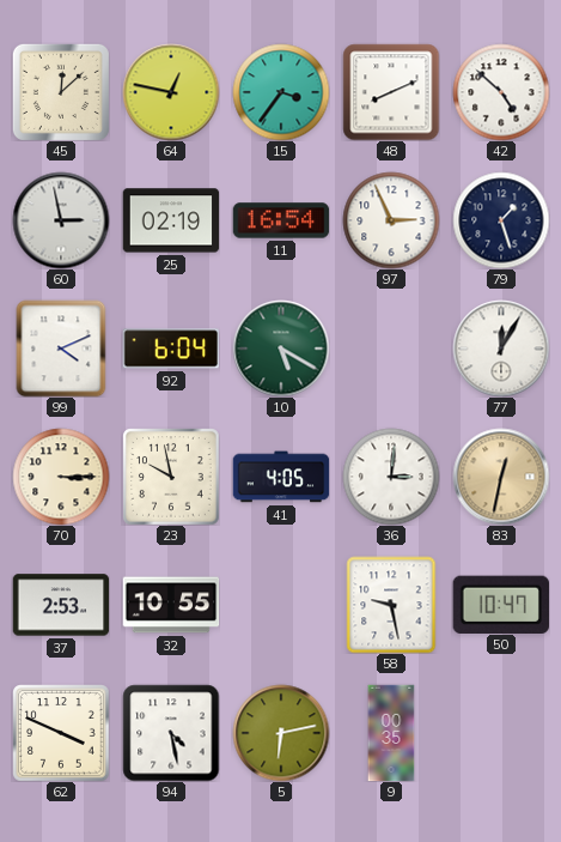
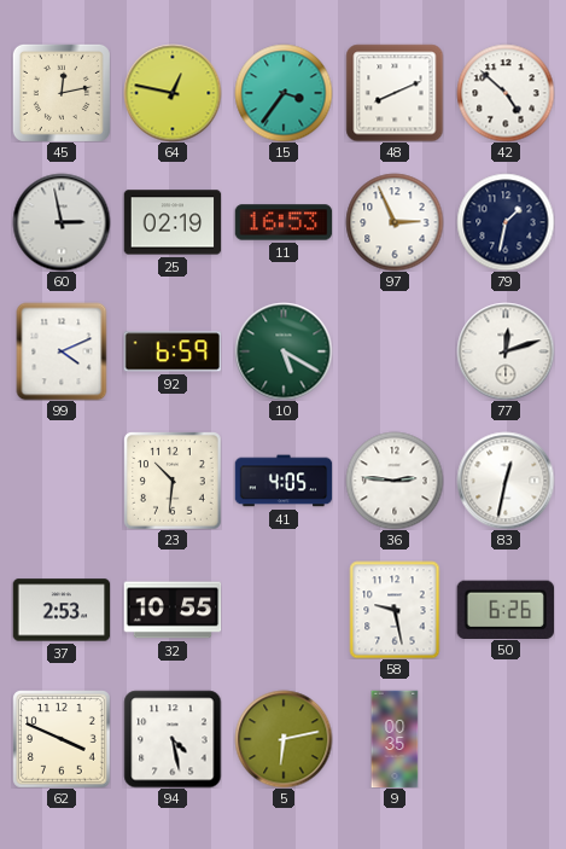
45: 12:08 -> 12:13
11: 16:54 -> 16:53
79: 1:27 -> 1:32
92: 6:04 -> 6:59
77: 12:05 -> 12:12
70: 3:15 -> none
23: 9:58 -> 10:31
36: 3:01 -> 2:46
83 dial: champagne -> white
50: 10:47 -> 6:26
